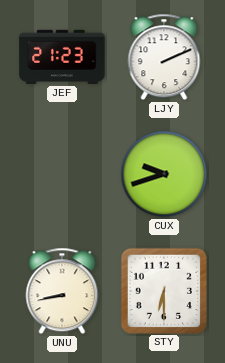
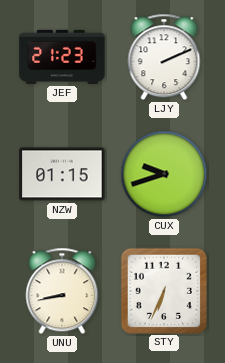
NZW: none -> 01:15
STY: 6:30 -> 6:34
